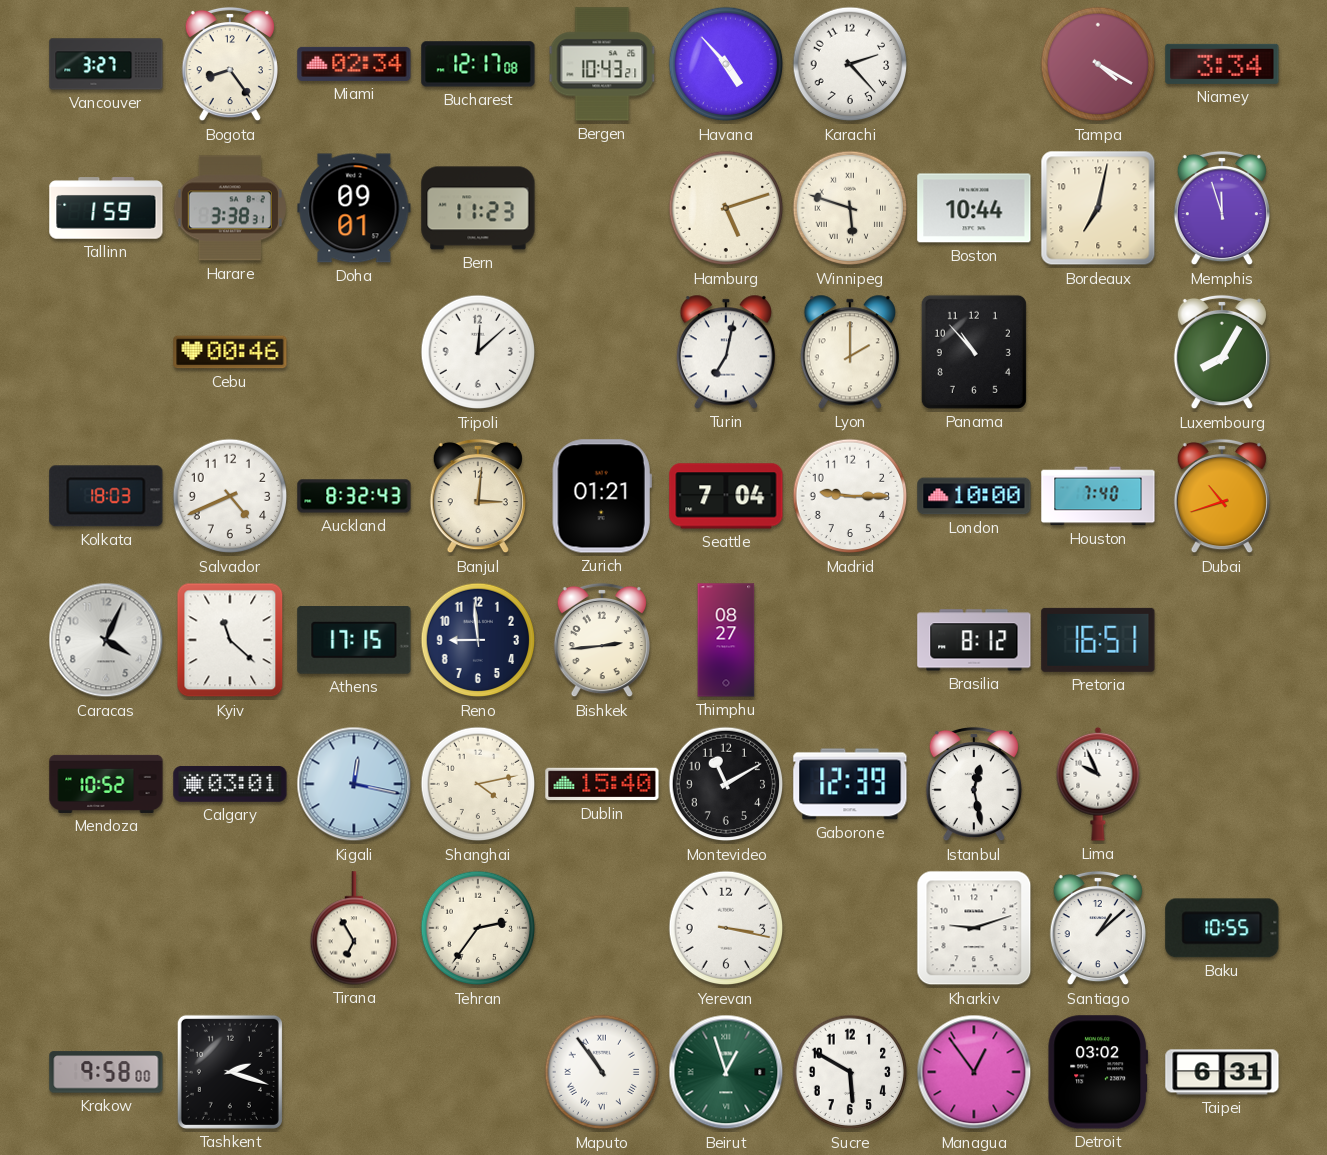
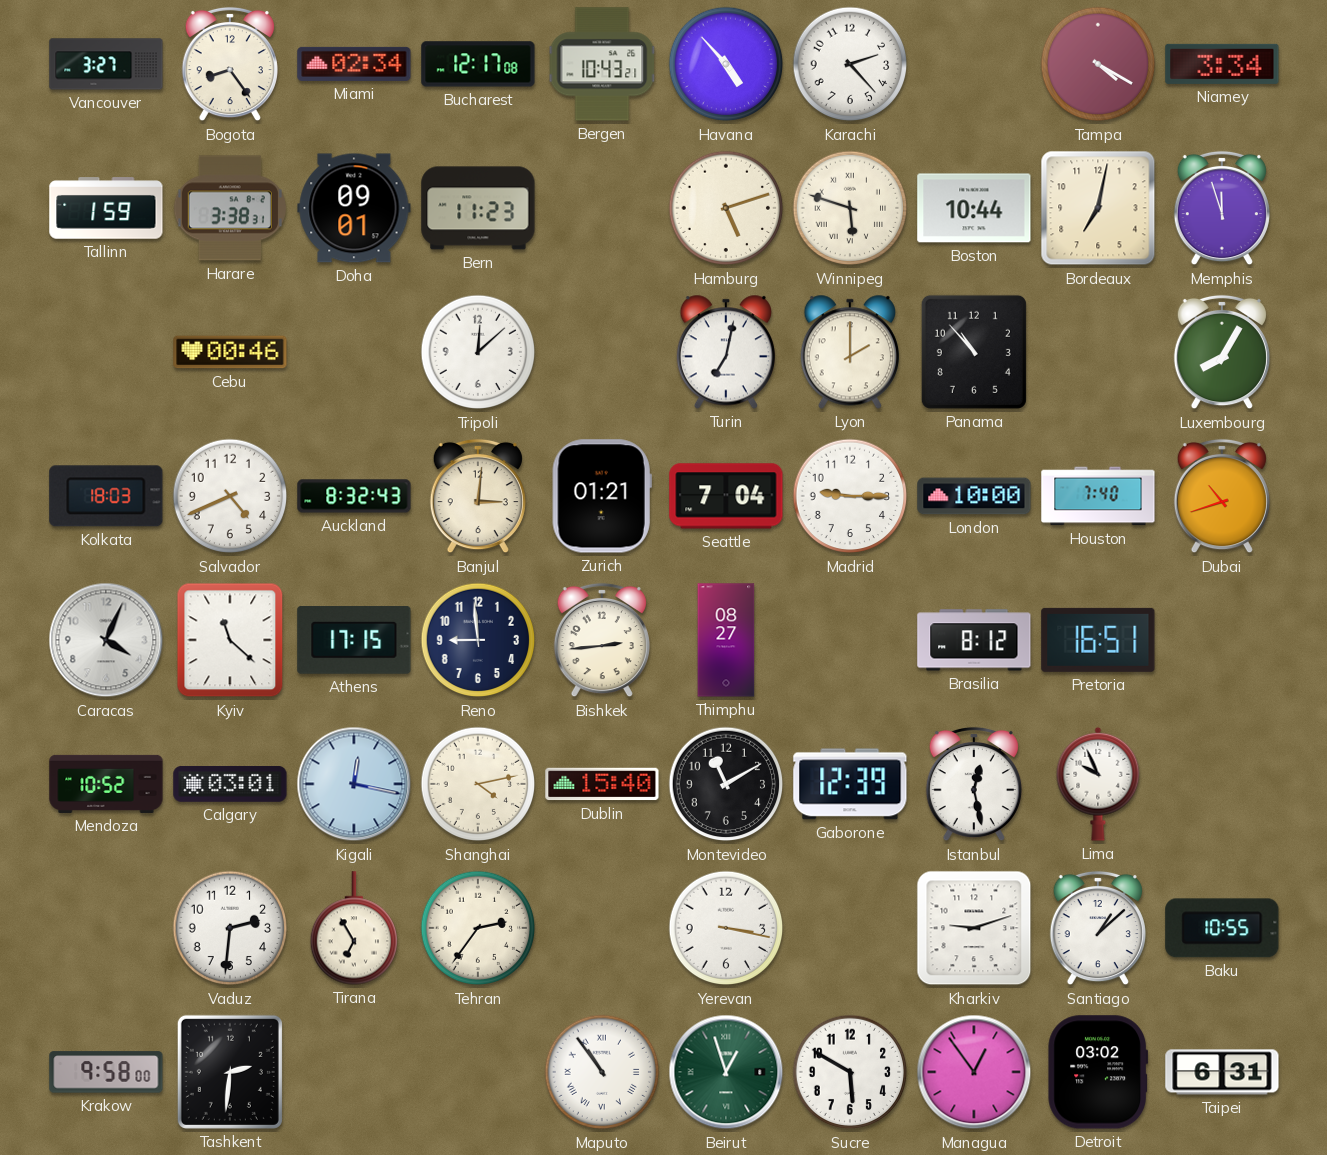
Vaduz: none -> 2:31
Tashkent: 2:18 -> 2:31
